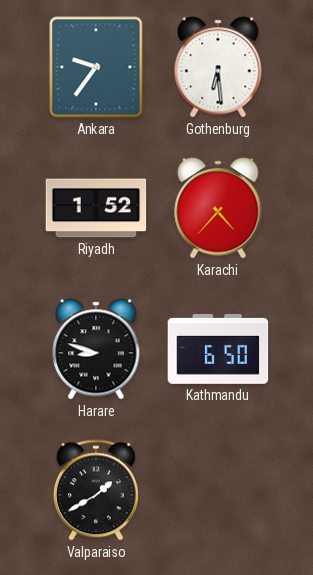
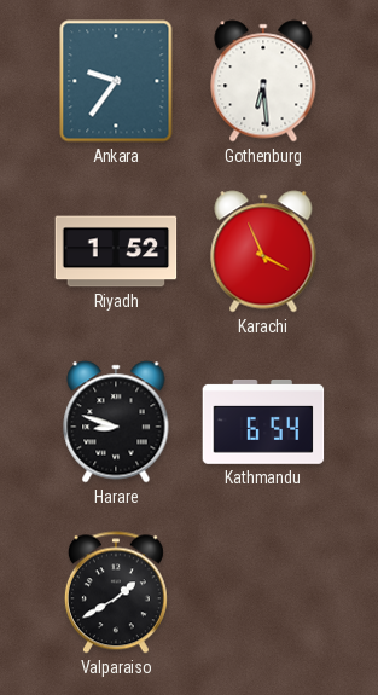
Karachi: 4:37 -> 3:56
Kathmandu: 6:50 -> 6:54
